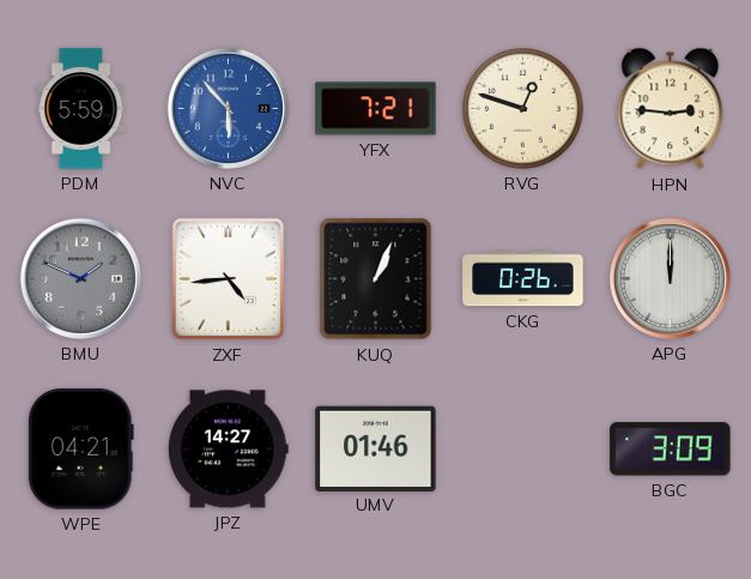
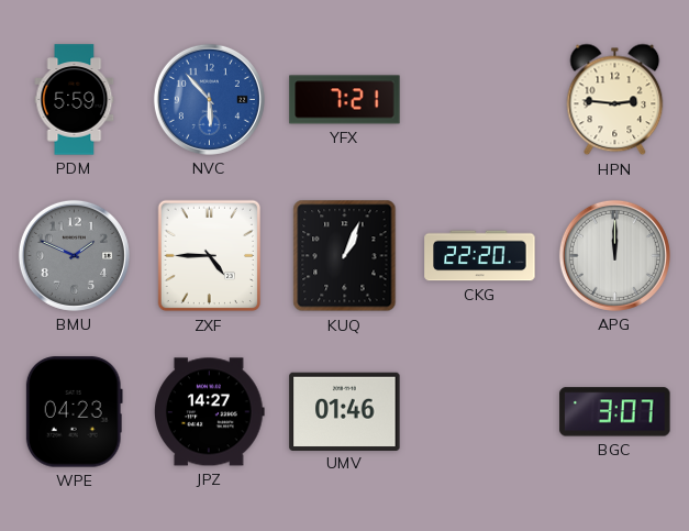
RVG: 12:48 -> none
ZXF: 4:44 -> 4:45
CKG: 0:26 -> 22:20
WPE: 04:21 -> 04:23
BGC: 3:09 -> 3:07
